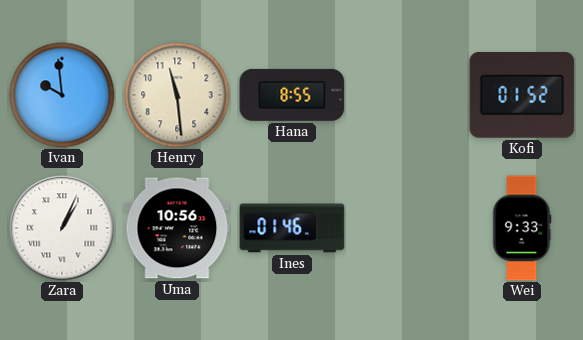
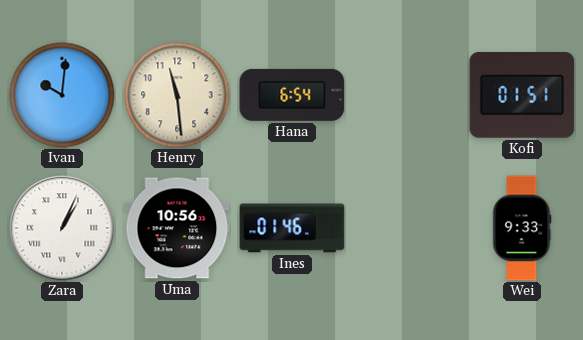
Ivan: 9:59 -> 10:01
Hana: 8:55 -> 6:54
Kofi: 01:52 -> 01:51
